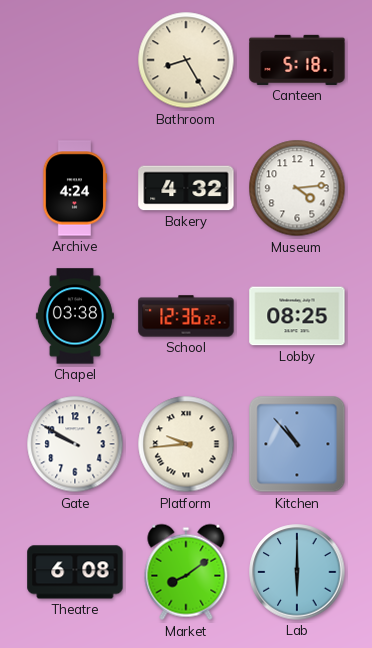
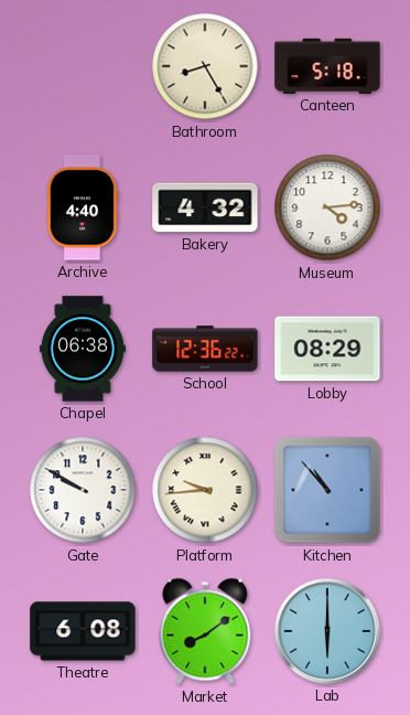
Archive: 4:24 -> 4:40
Chapel: 03:38 -> 06:38
Lobby: 08:25 -> 08:29
